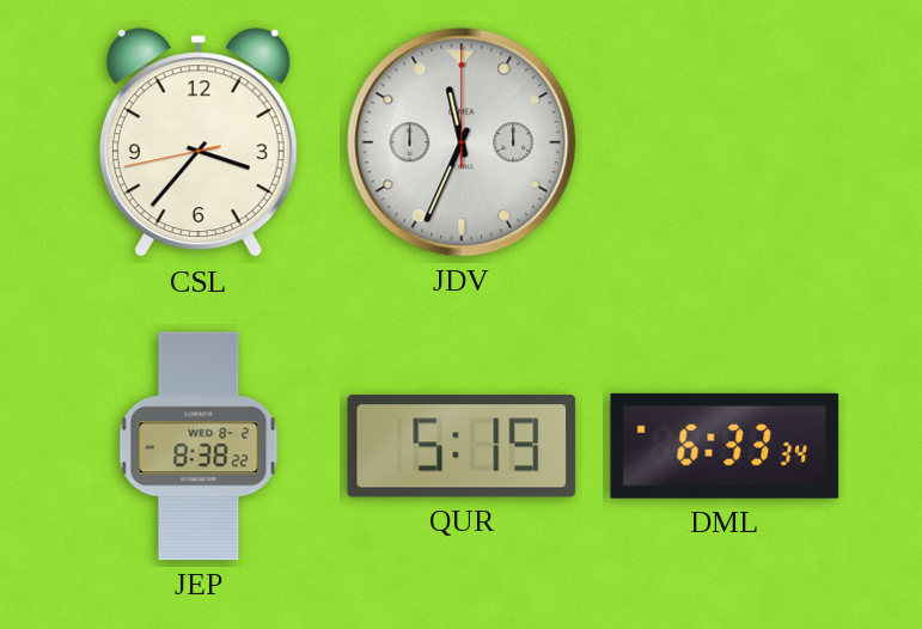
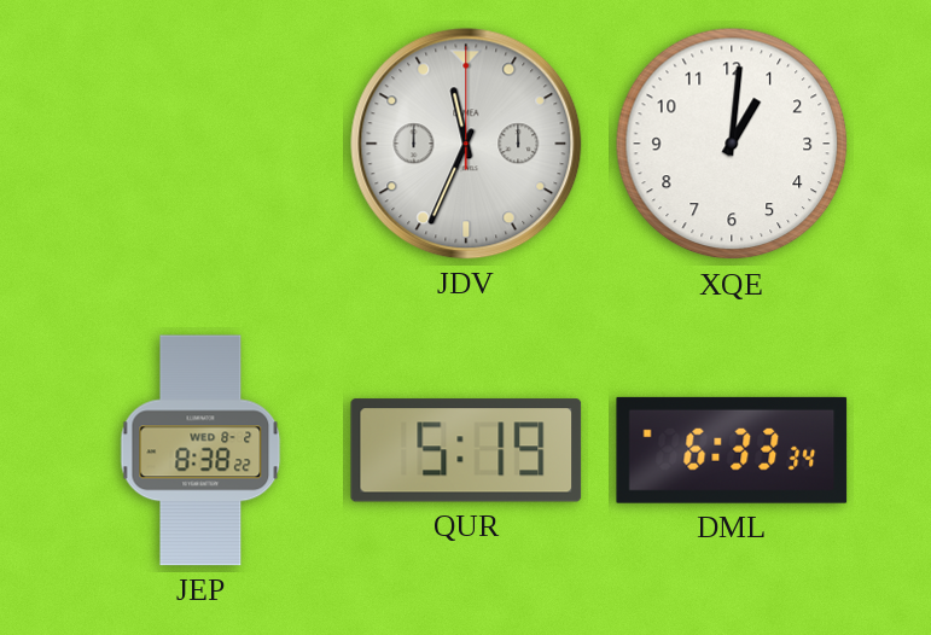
CSL: 3:36 -> none
XQE: none -> 1:01
